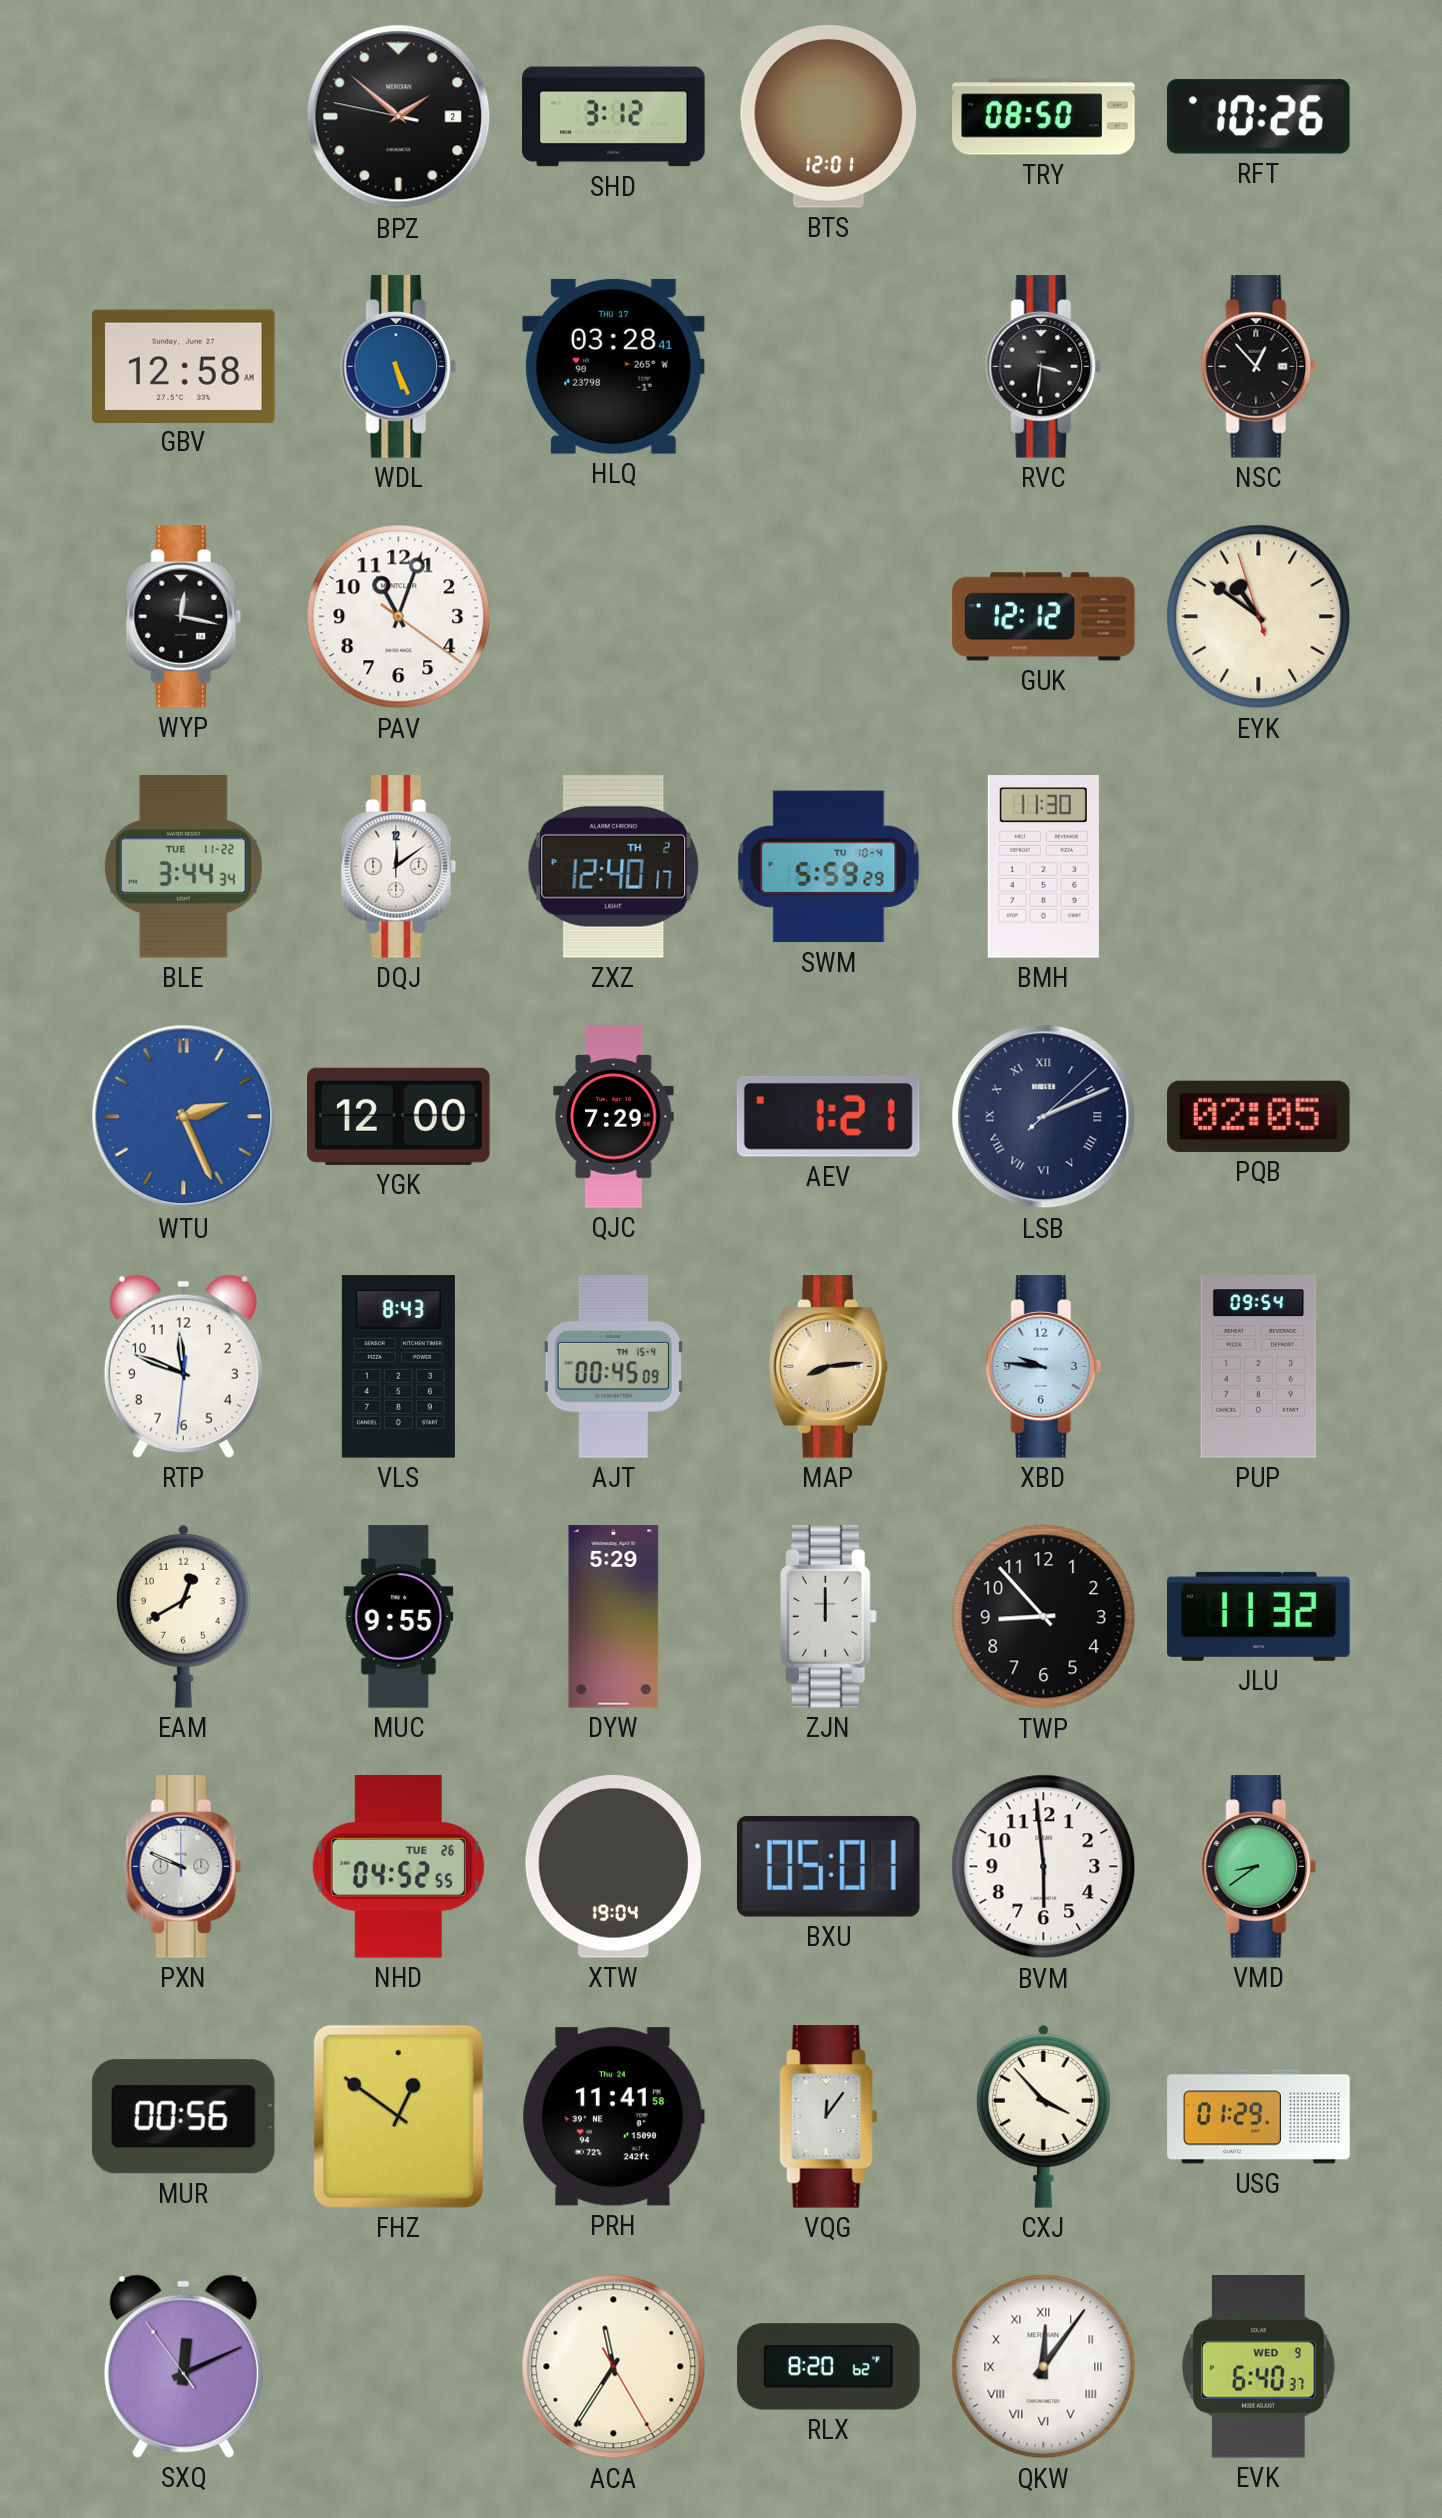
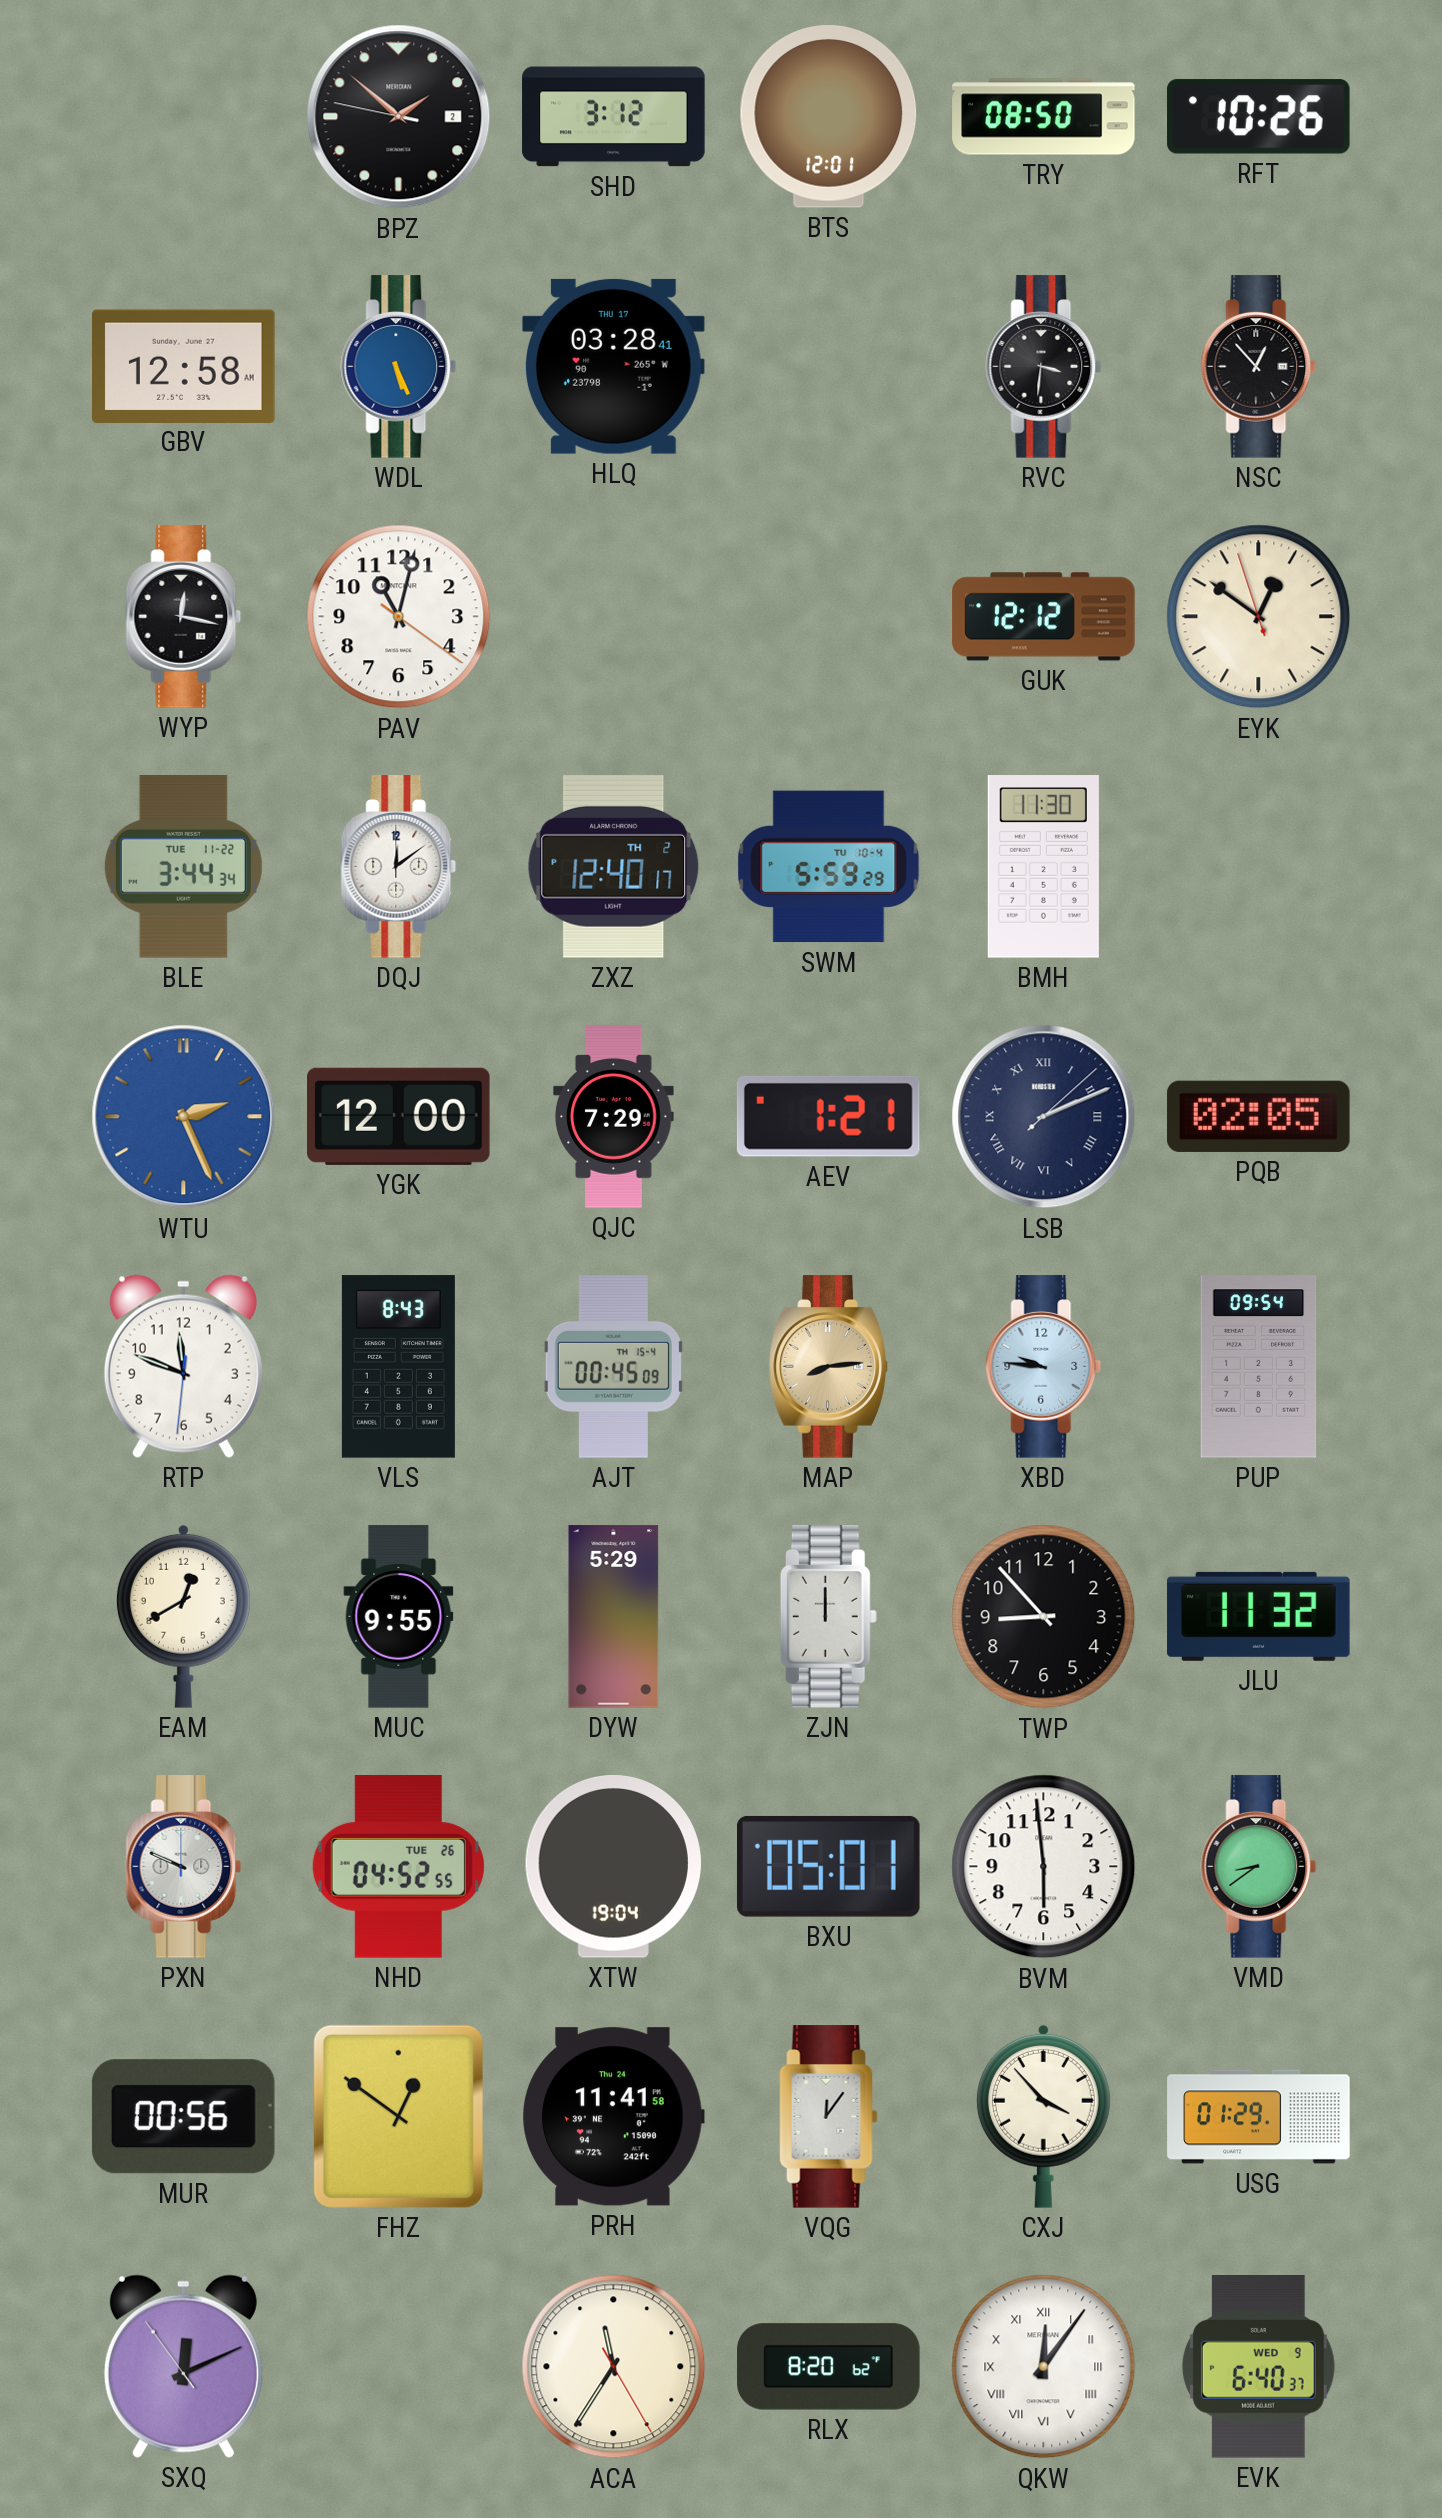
PAV: 11:03 -> 11:02
EYK: 10:50 -> 12:50
